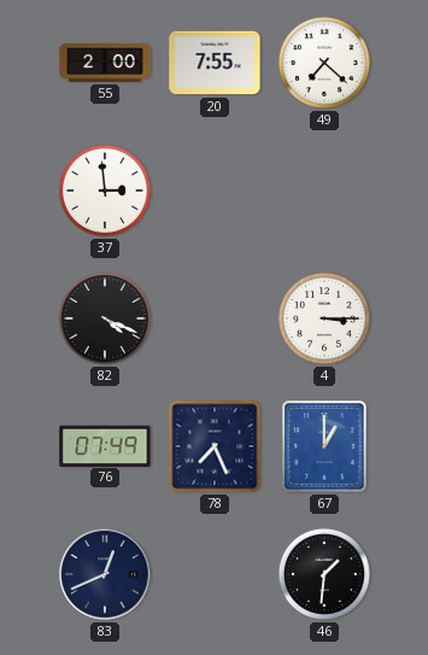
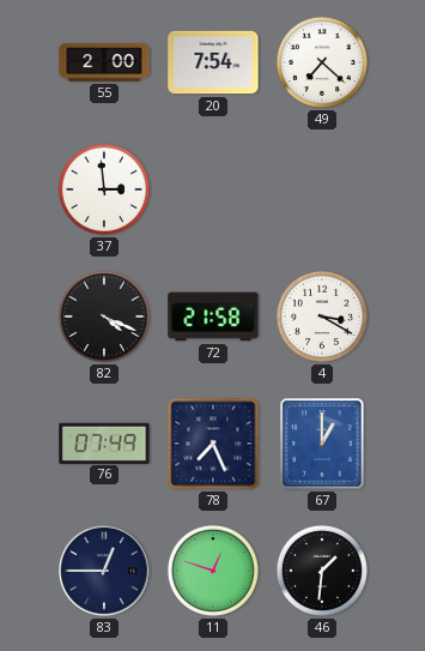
20: 7:55 -> 7:54
72: none -> 21:58
4: 3:15 -> 3:20
83: 12:41 -> 12:45
11: none -> 12:48
